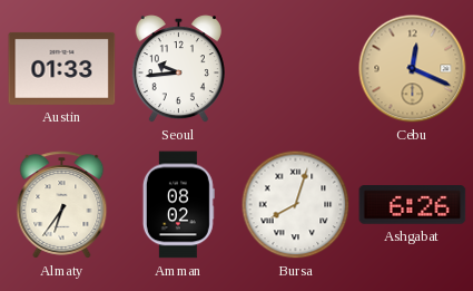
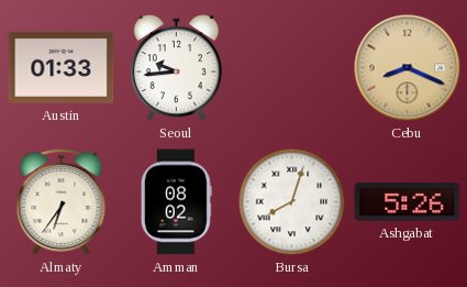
Cebu: 12:19 -> 8:19
Ashgabat: 6:26 -> 5:26
